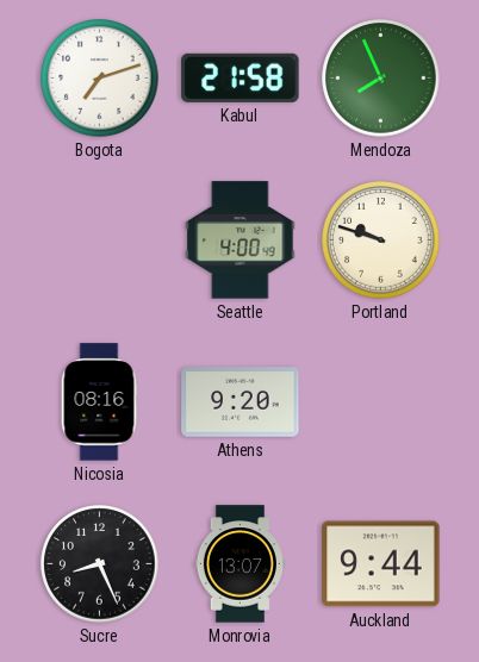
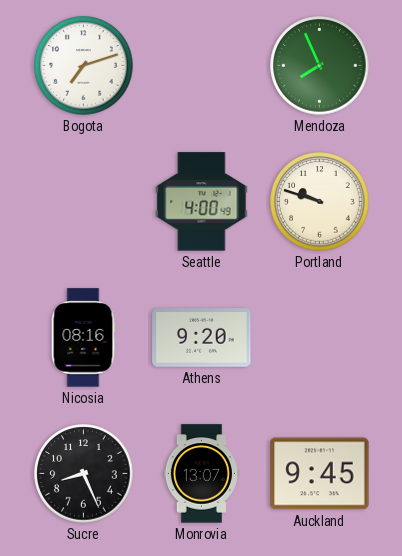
Kabul: 21:58 -> none
Auckland: 9:44 -> 9:45
